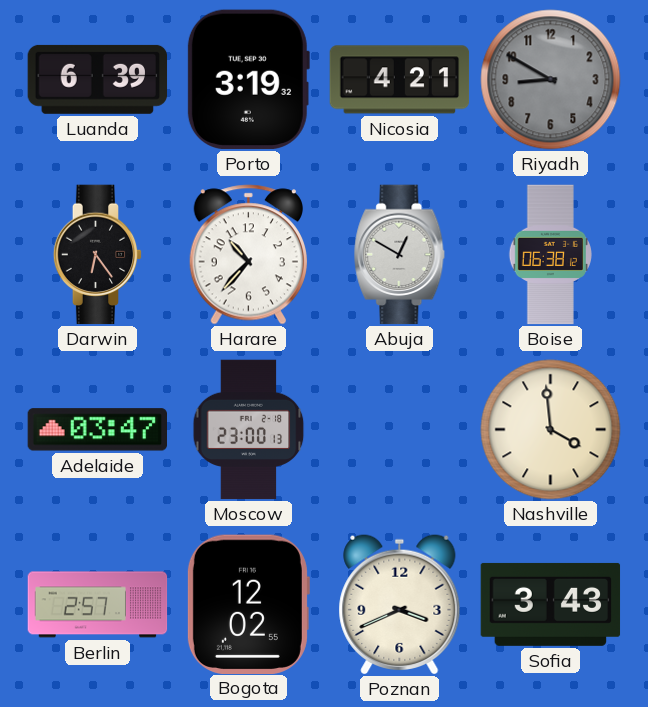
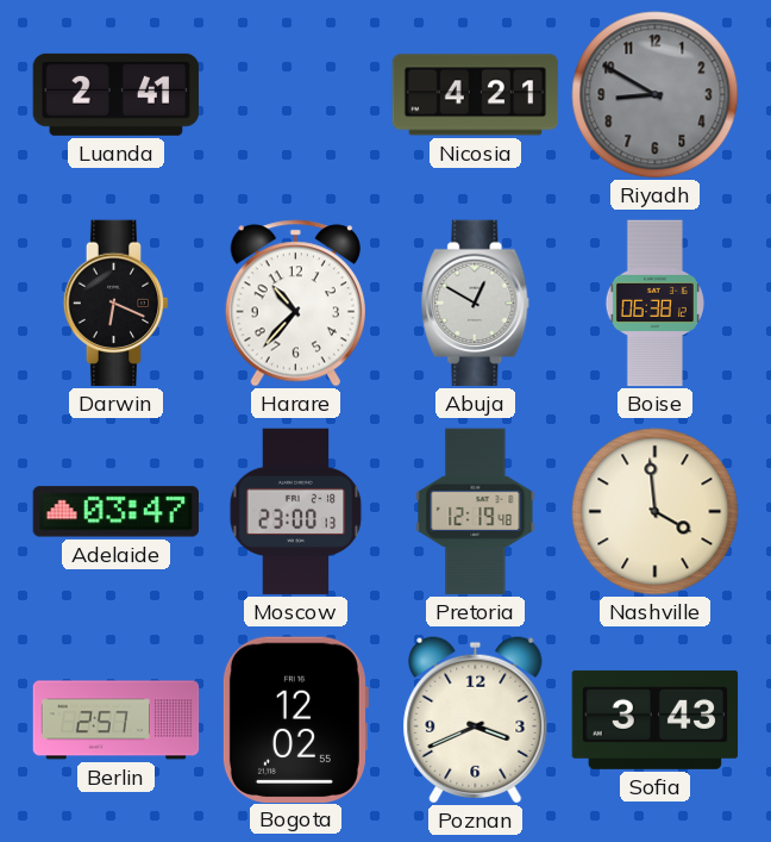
Luanda: 6:39 -> 2:41
Porto: 3:19 -> none
Darwin: 6:24 -> 6:19
Pretoria: none -> 12:19
